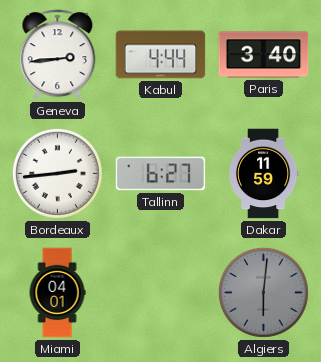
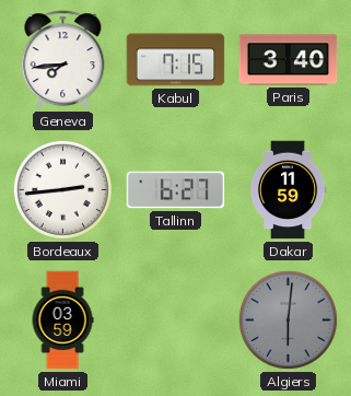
Geneva: 2:44 -> 7:44
Kabul: 4:44 -> 7:15
Miami: 04:01 -> 03:59
